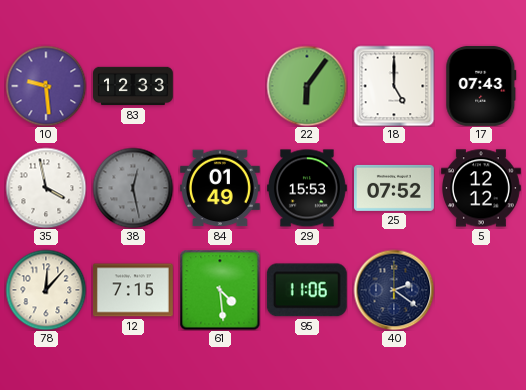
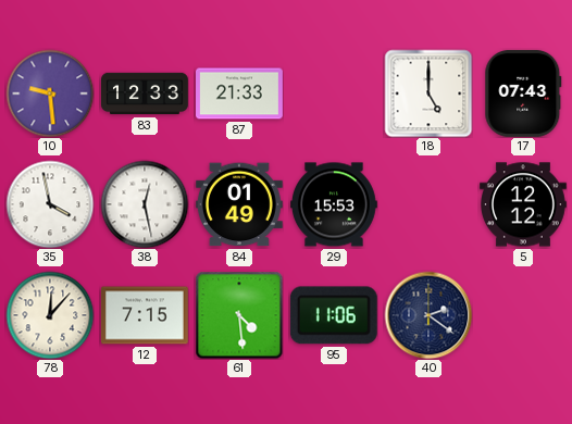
87: none -> 21:33
22: 6:06 -> none
38 dial: grey -> white
25: 07:52 -> none
